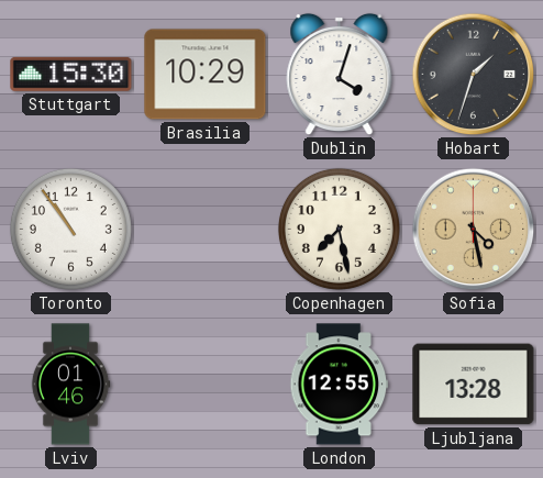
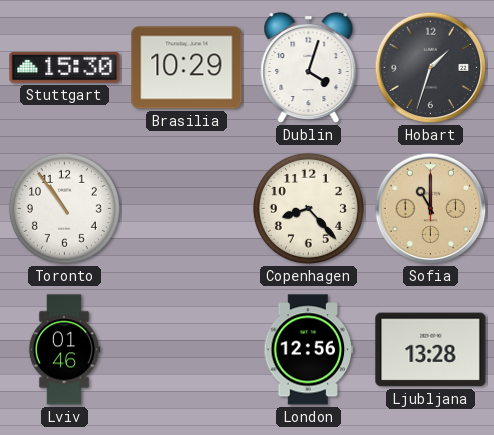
Copenhagen: 7:28 -> 8:23
Sofia: 4:28 -> 11:00
London: 12:55 -> 12:56
